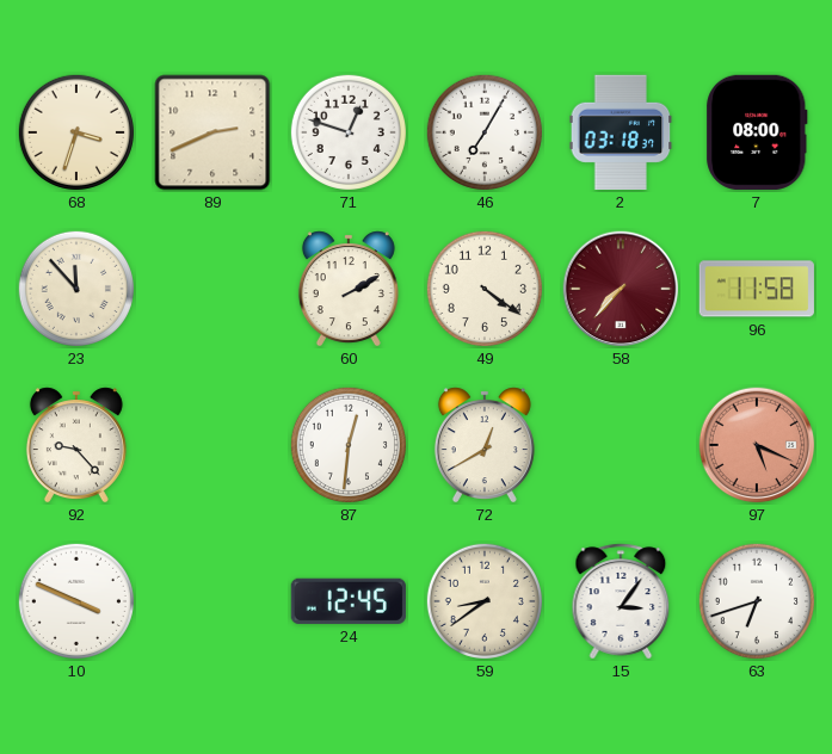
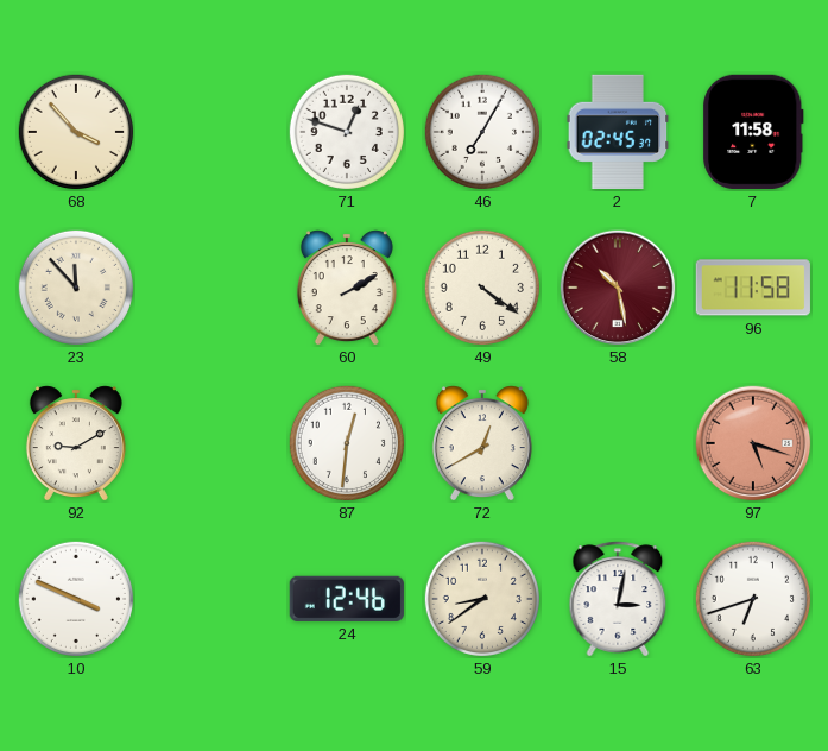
68: 3:33 -> 3:53
89: 2:41 -> none
2: 03:18 -> 02:45
7: 08:00 -> 11:58
58: 7:37 -> 10:28
92: 9:23 -> 9:10
97: 5:19 -> 5:18
24: 12:45 -> 12:46
15: 3:06 -> 3:02
